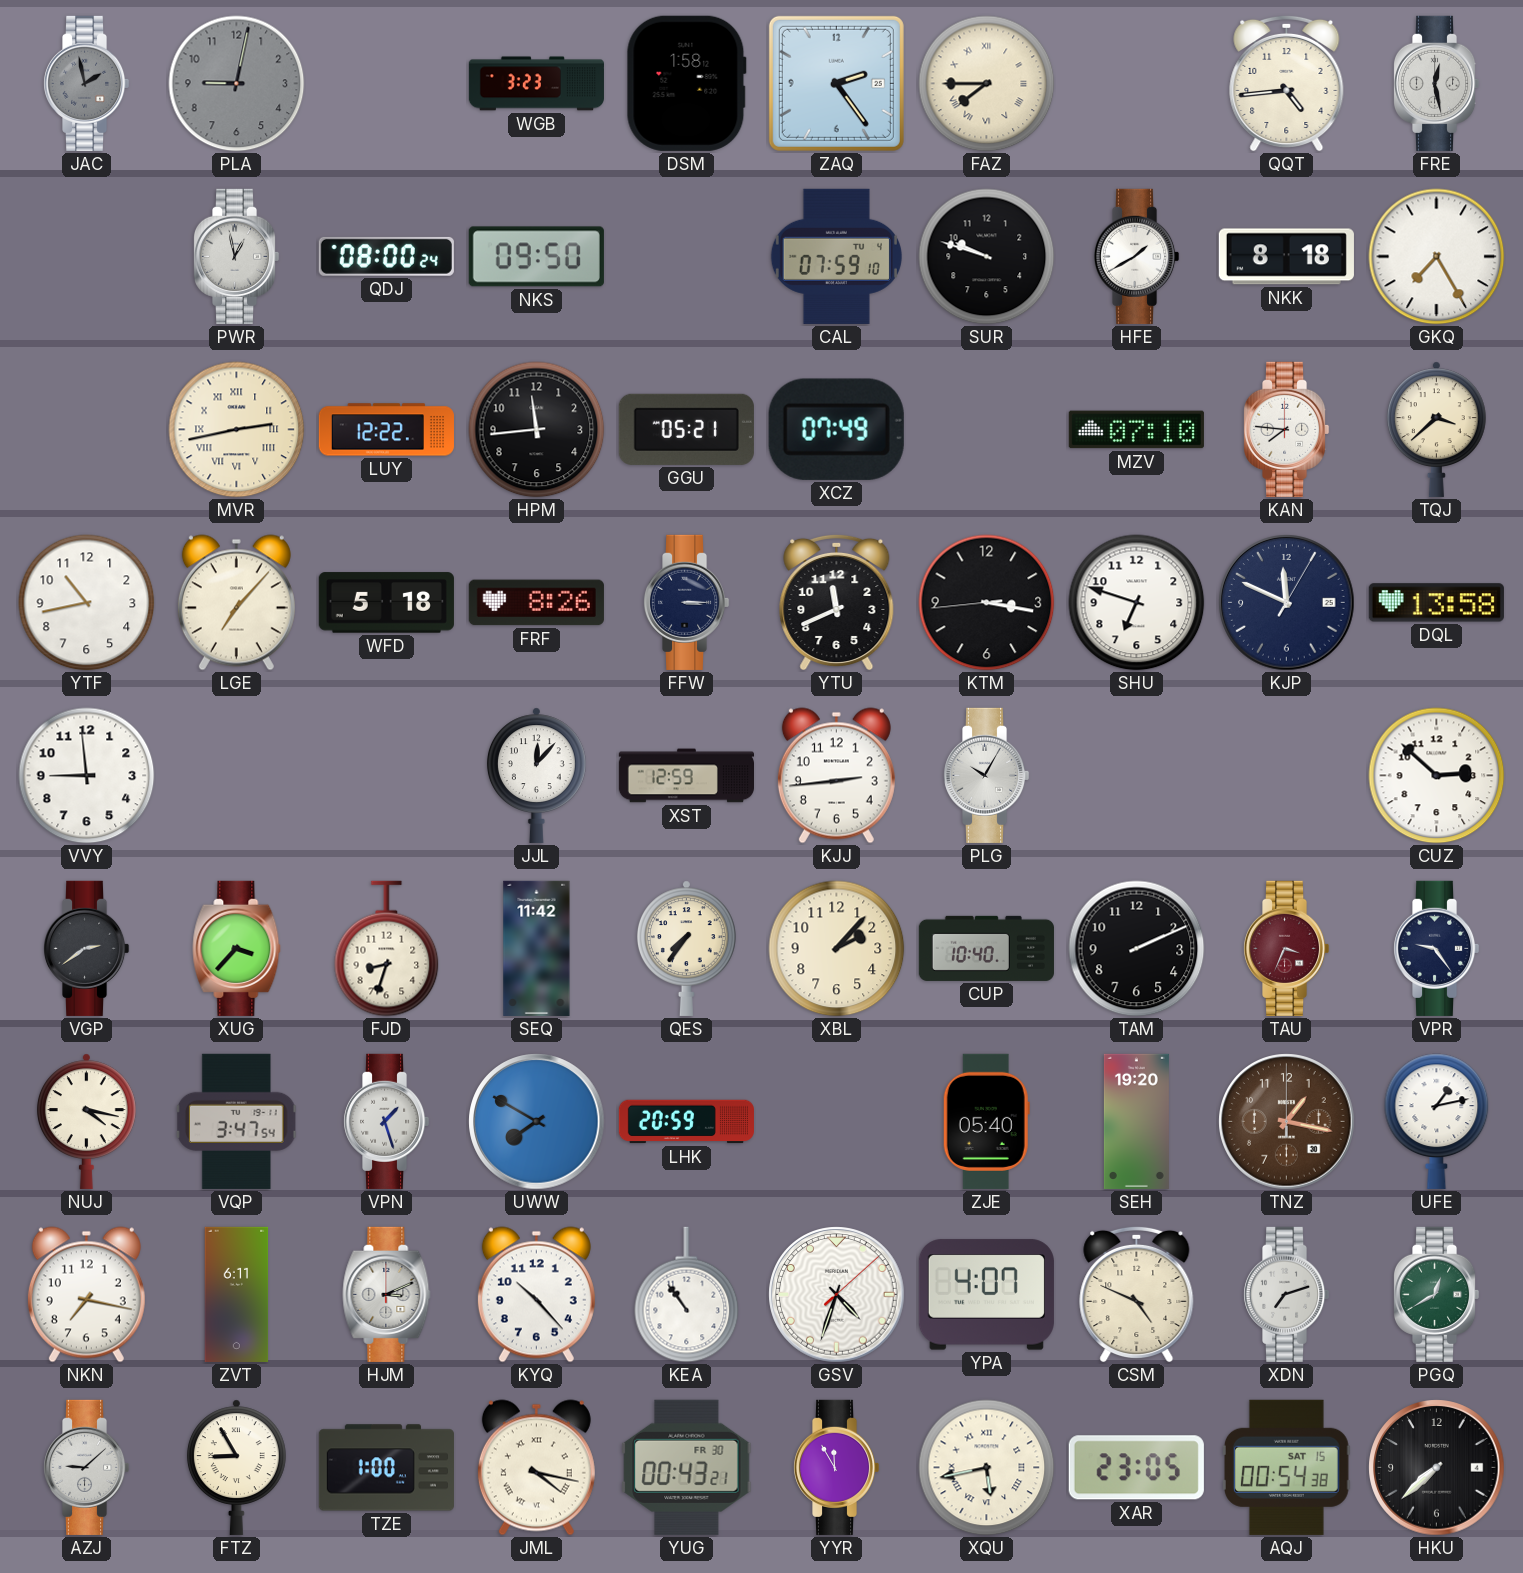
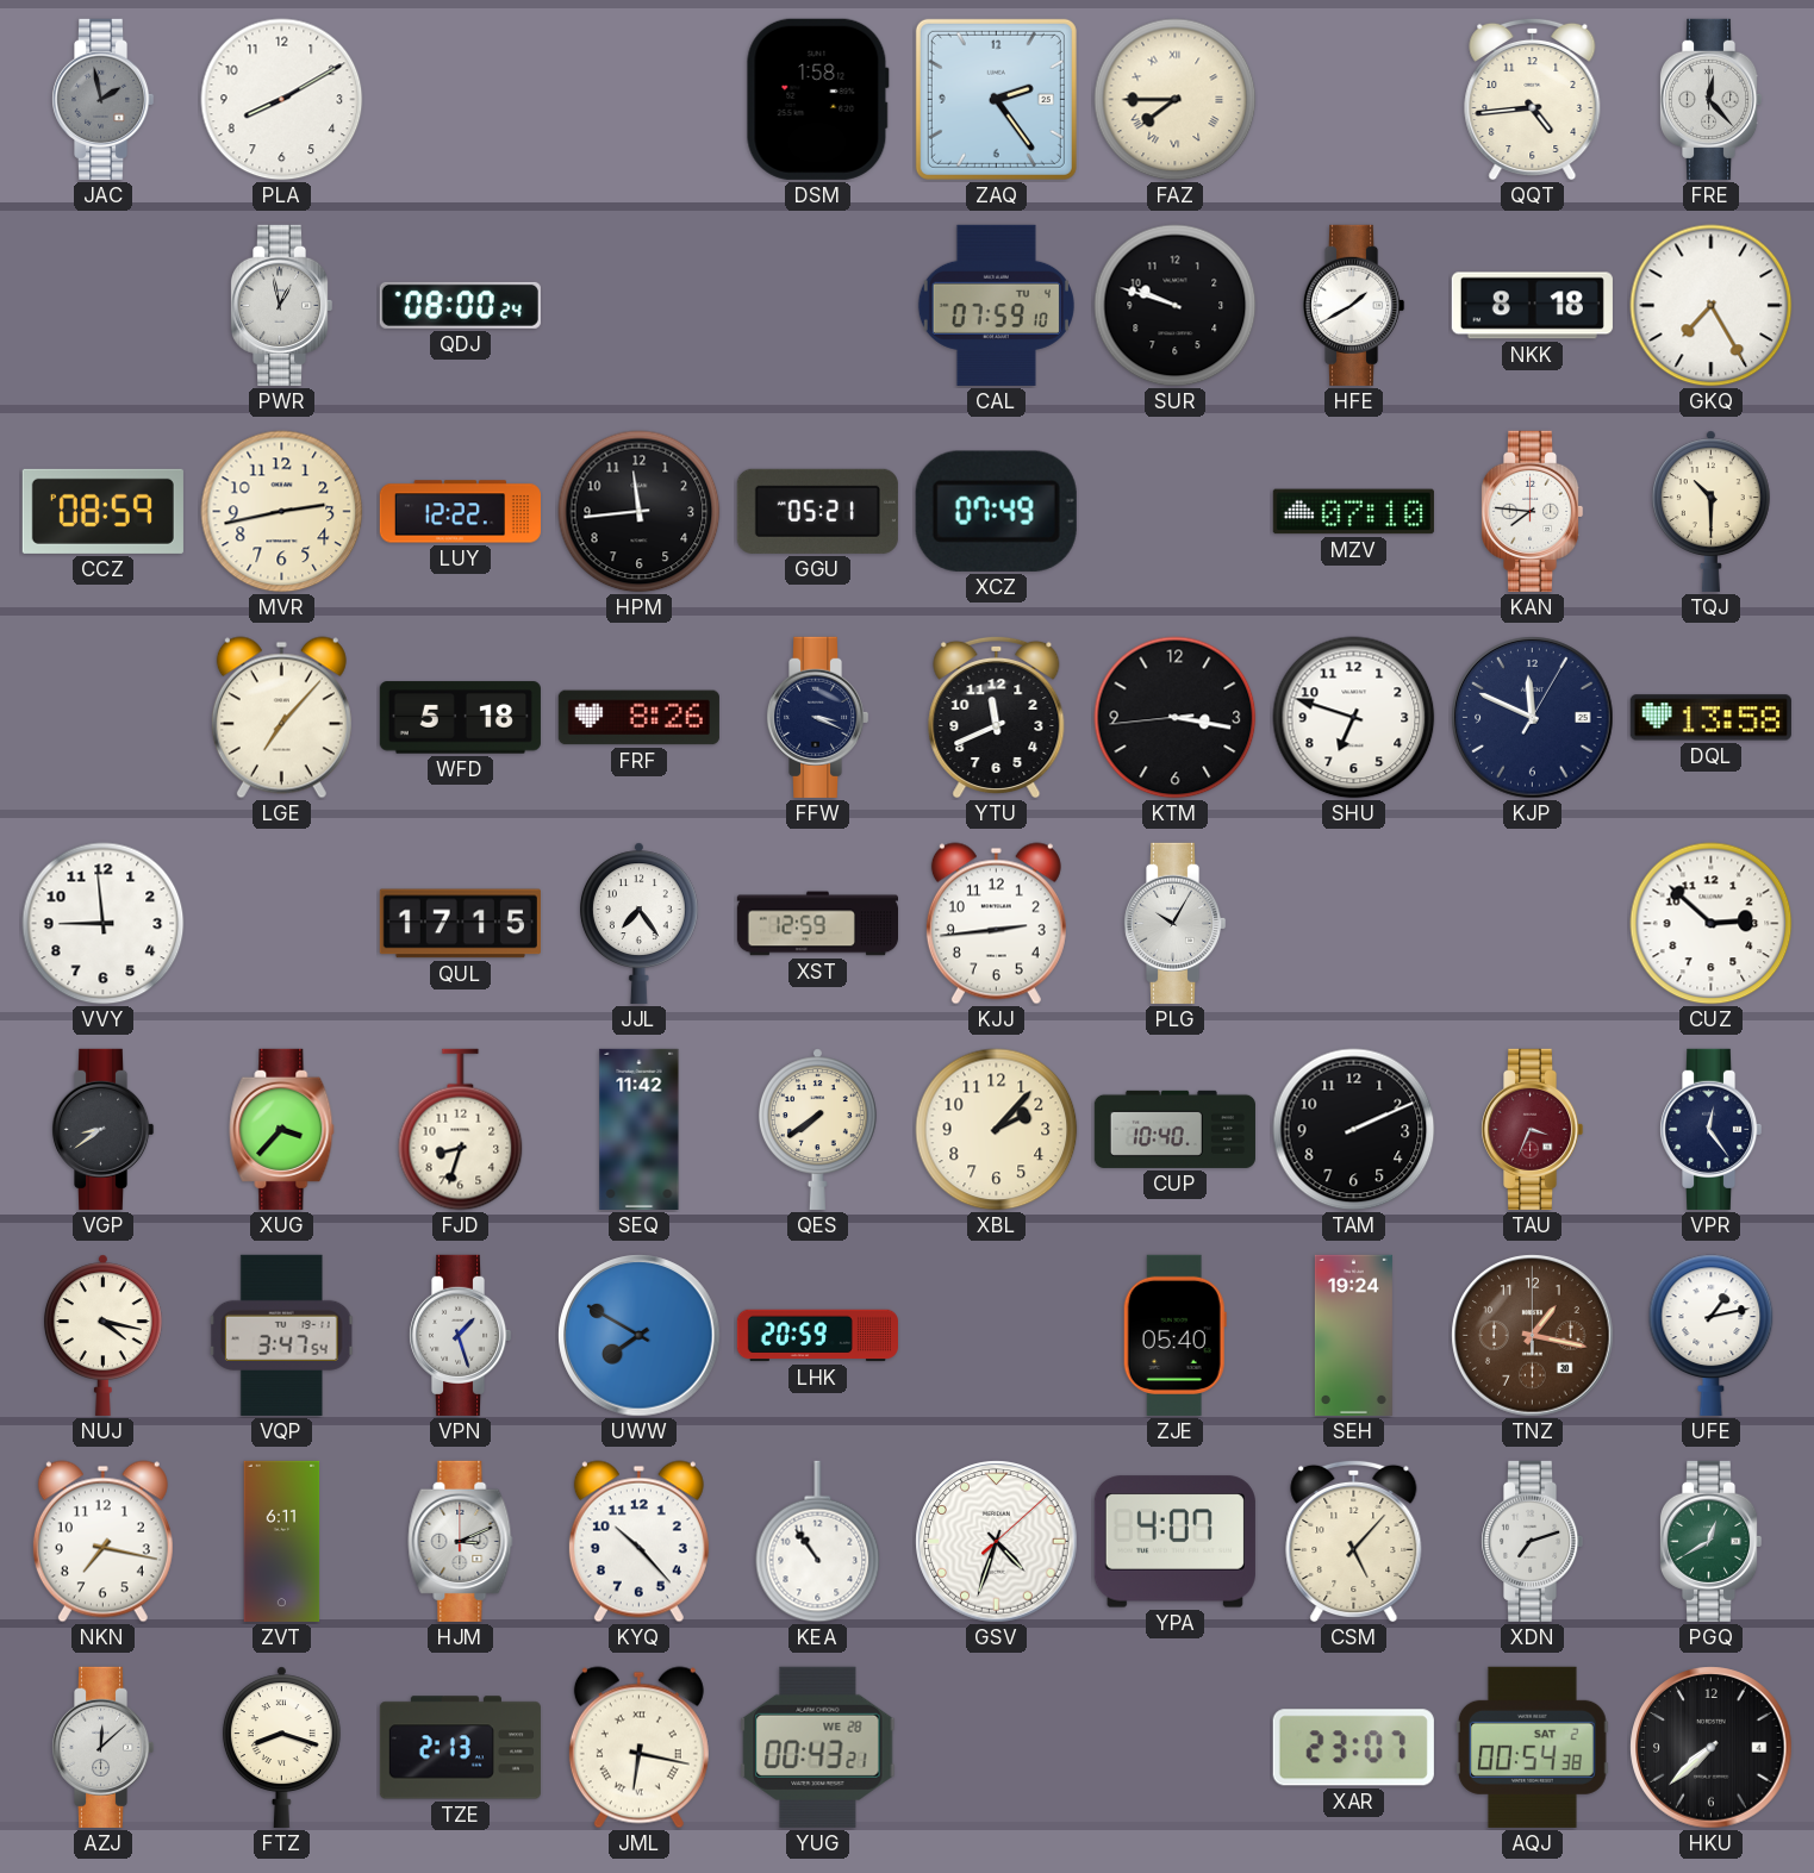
PLA: 9:02 -> 8:10
PLA dial: grey -> white
WGB: 3:23 -> none
FRE: 12:28 -> 12:23
NKS: 09:50 -> none
CCZ: none -> 08:59
MVR numerals: Roman -> Arabic
TQJ: 3:38 -> 10:30
YTF: 10:43 -> none
FFW: 3:15 -> 3:19
QUL: none -> 17:15
JJL: 12:07 -> 7:24
VGP: 2:39 -> 8:39
QES: 7:36 -> 7:39
VPR: 9:24 -> 12:24
SEH: 19:20 -> 19:24
CSM: 4:49 -> 5:07
AZJ: 9:08 -> 12:08
FTZ: 8:55 -> 8:18
TZE: 1:00 -> 2:13
JML: 4:17 -> 6:17
YUG date: FR 30 -> WE 28
YYR: 11:55 -> none
XQU: 5:43 -> none
XAR: 23:05 -> 23:07
AQJ date: SAT 15 -> SAT 2
